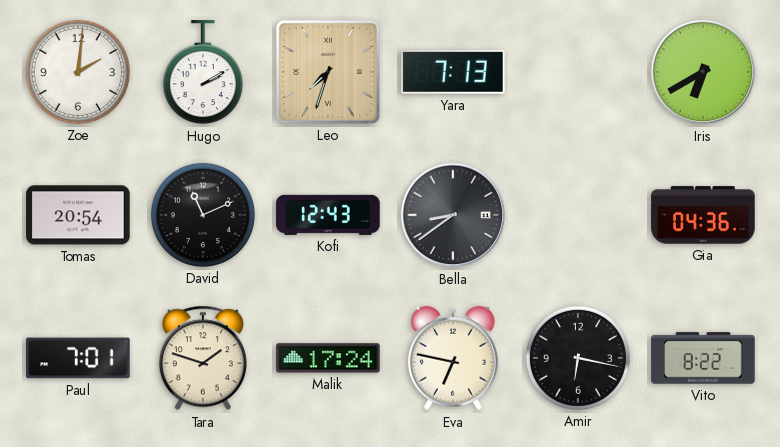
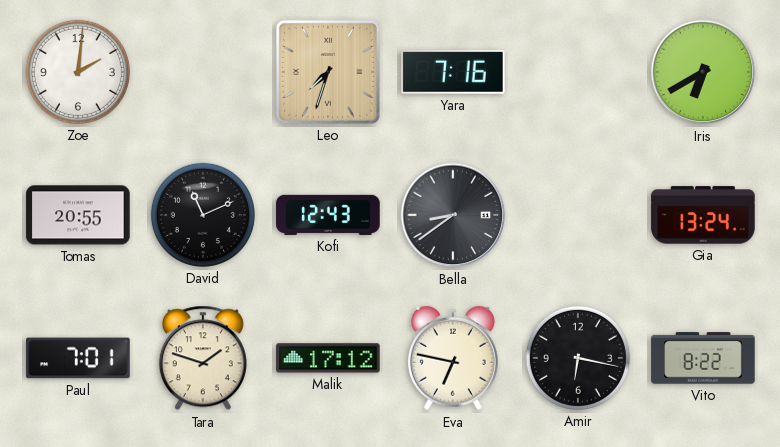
Hugo: 2:10 -> none
Yara: 7:13 -> 7:16
Tomas: 20:54 -> 20:55
Gia: 04:36 -> 13:24
Malik: 17:24 -> 17:12
